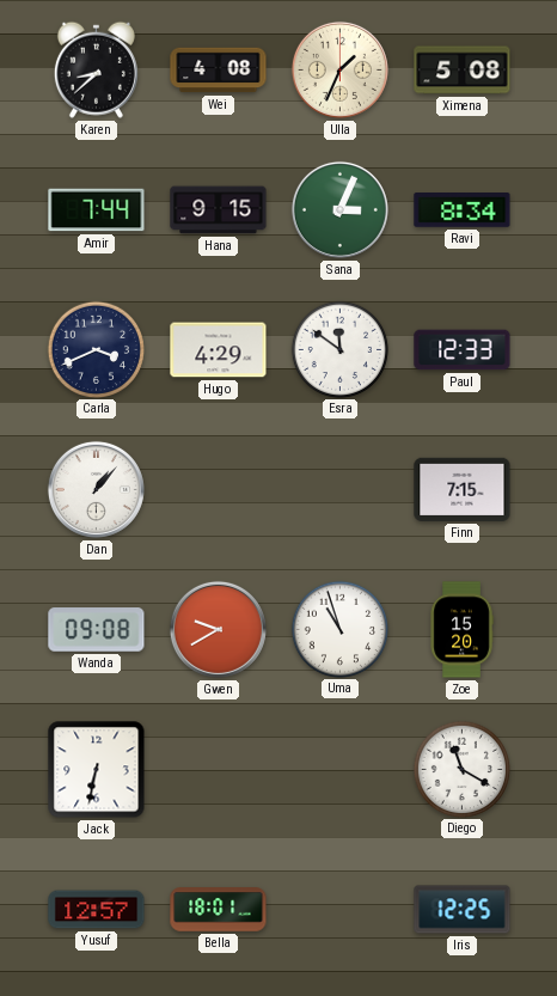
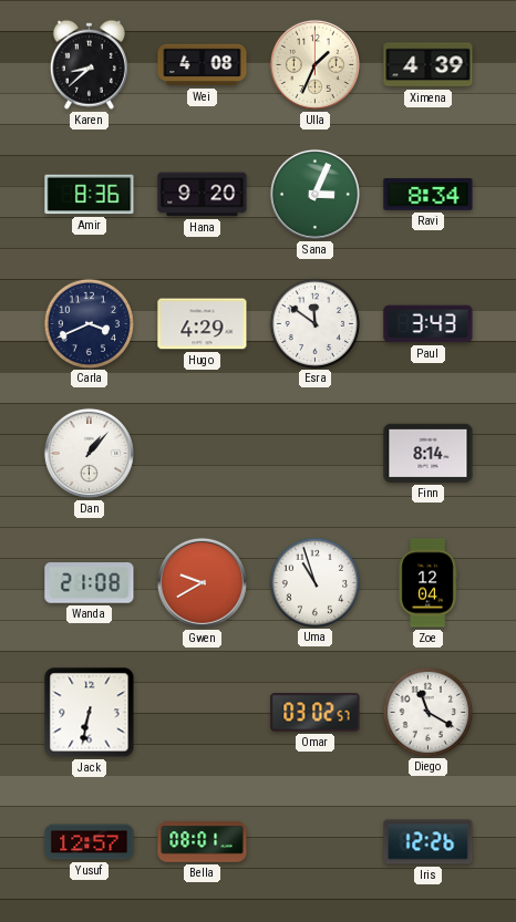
Ximena: 5:08 -> 4:39
Amir: 7:44 -> 8:36
Hana: 9:15 -> 9:20
Paul: 12:33 -> 3:43
Finn: 7:15 -> 8:14
Wanda: 09:08 -> 21:08
Zoe: 15:20 -> 12:04
Omar: none -> 03:02
Bella: 18:01 -> 08:01
Iris: 12:25 -> 12:26
